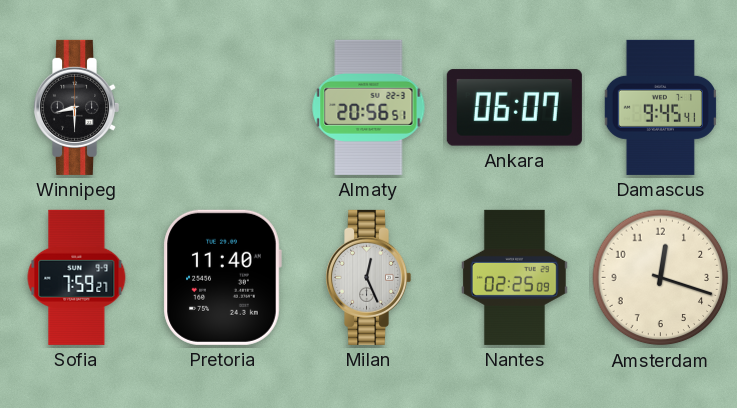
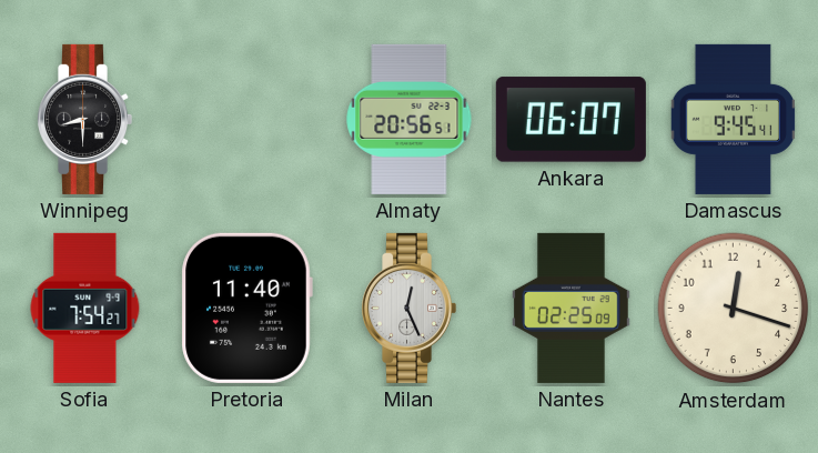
Sofia: 7:59 -> 7:54
